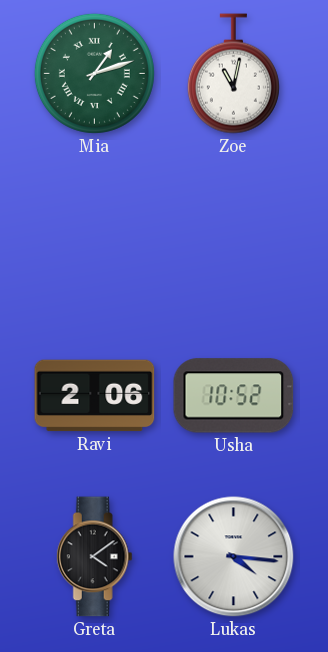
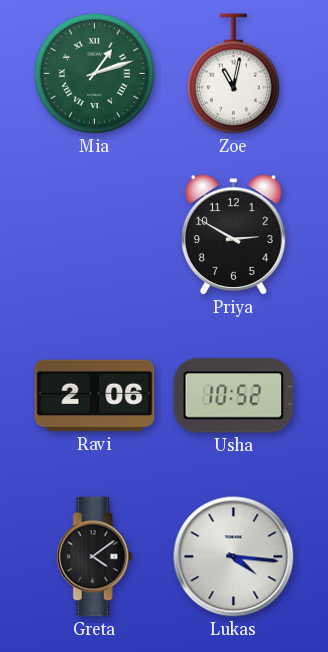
Priya: none -> 2:50
